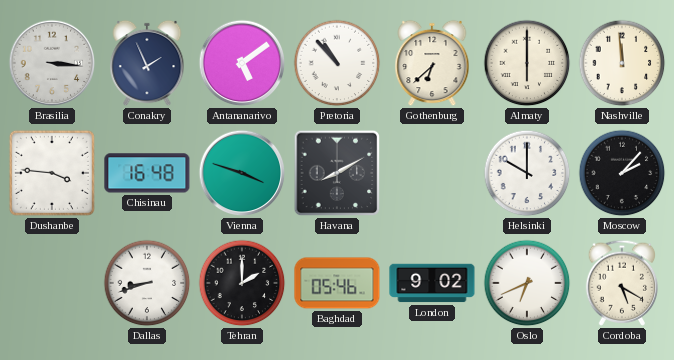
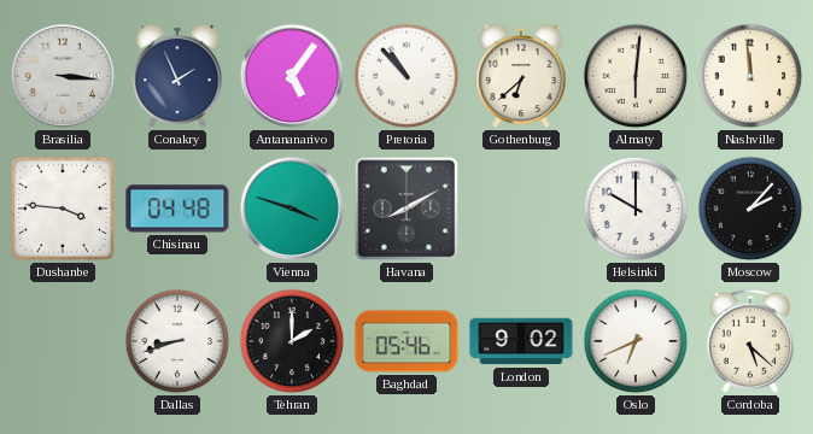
Antananarivo: 5:09 -> 5:06
Almaty: 6:00 -> 6:01
Chisinau: 16:48 -> 04:48
Cordoba: 5:20 -> 5:22
